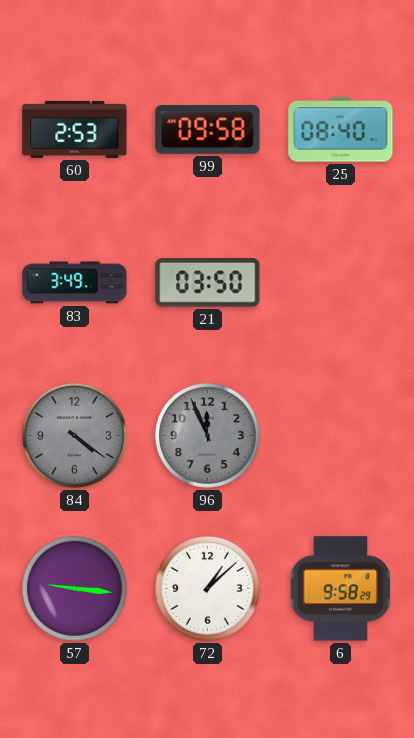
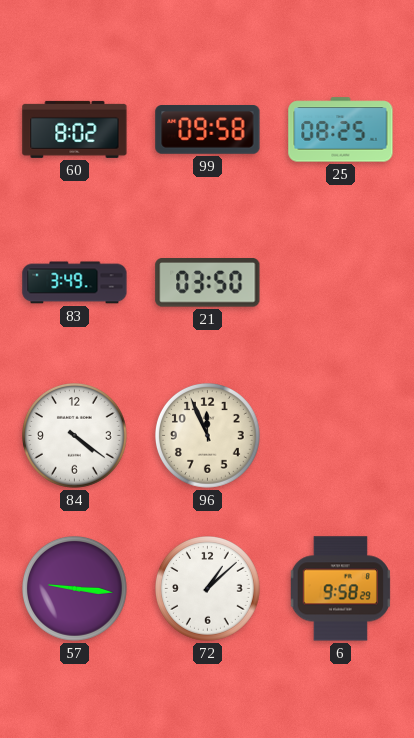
60: 2:53 -> 8:02
25: 08:40 -> 08:25
84 dial: grey -> white
96 dial: grey -> cream
